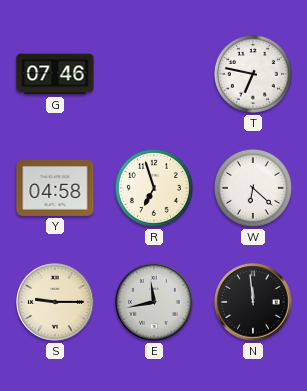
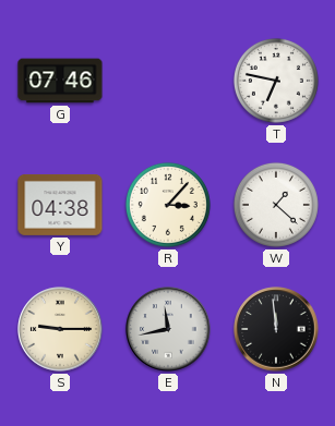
Y: 04:58 -> 04:38
R: 6:57 -> 3:07
W: 6:22 -> 1:22
